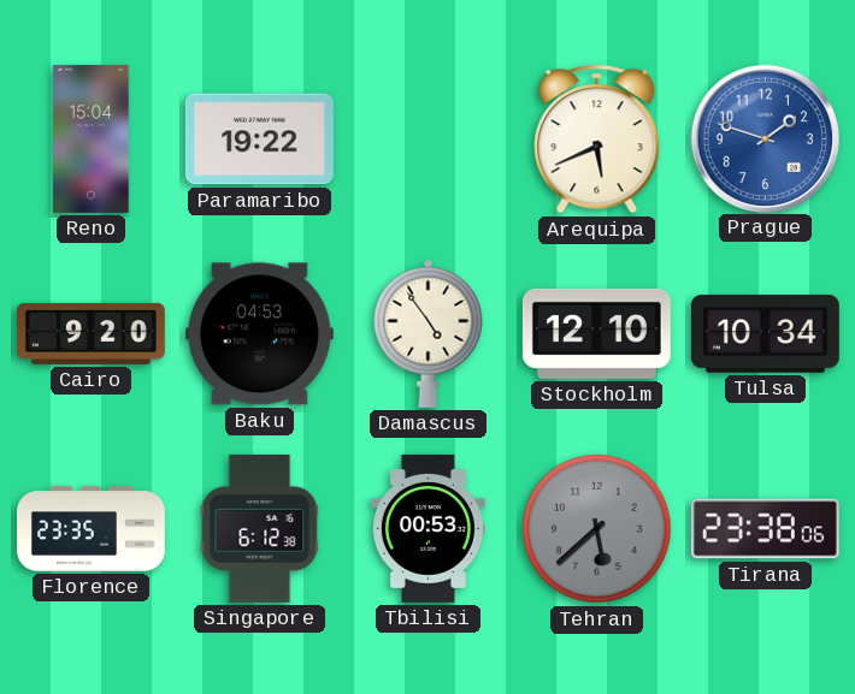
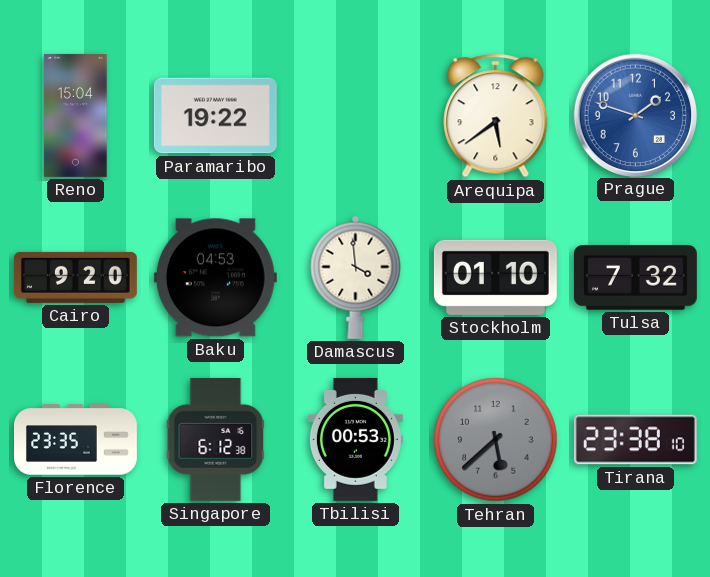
Arequipa: 5:41 -> 5:39
Damascus: 4:54 -> 3:59
Stockholm: 12:10 -> 01:10
Tulsa: 10:34 -> 7:32
Tirana: 23:38:06 -> 23:38:10
